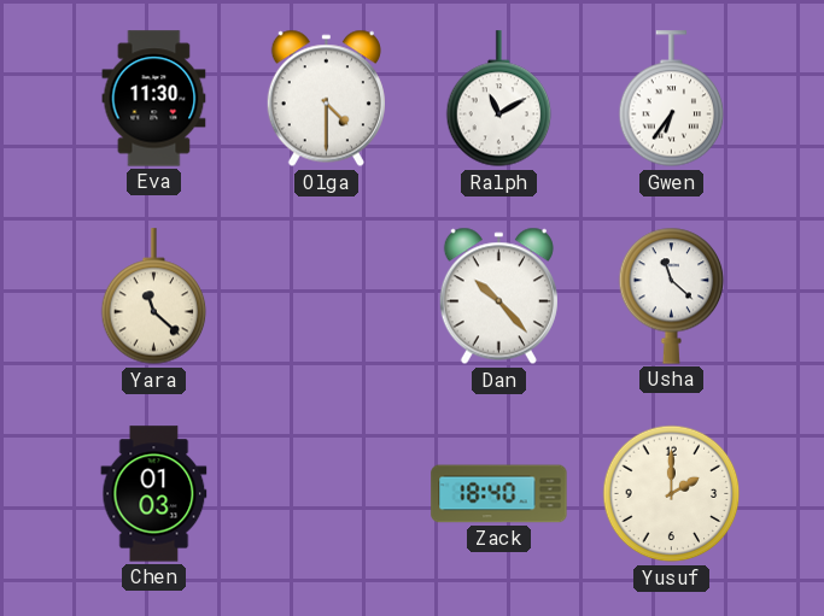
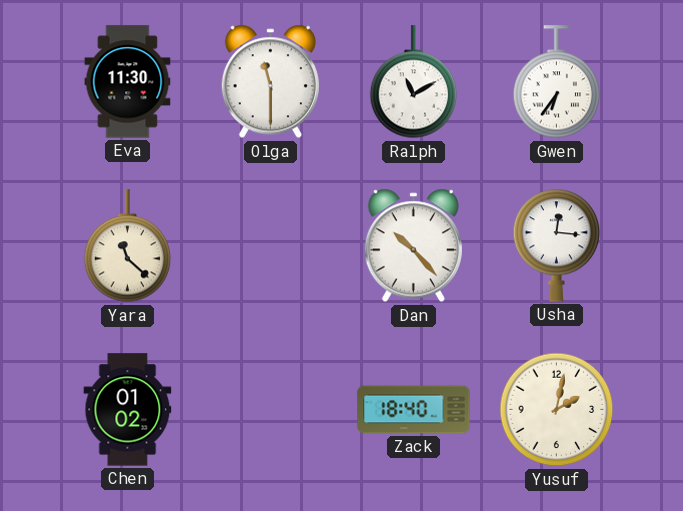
Olga: 4:30 -> 11:30
Usha: 11:22 -> 12:16
Chen: 01:03 -> 01:02
Yusuf: 2:00 -> 2:02
